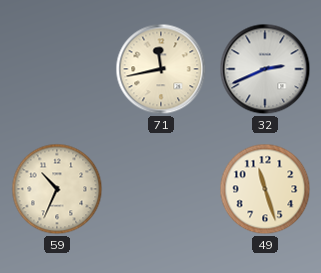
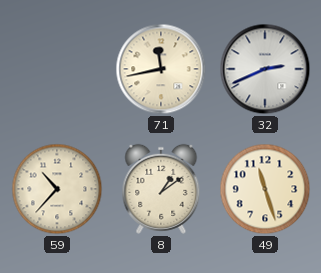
59: 10:34 -> 10:37
8: none -> 1:09
